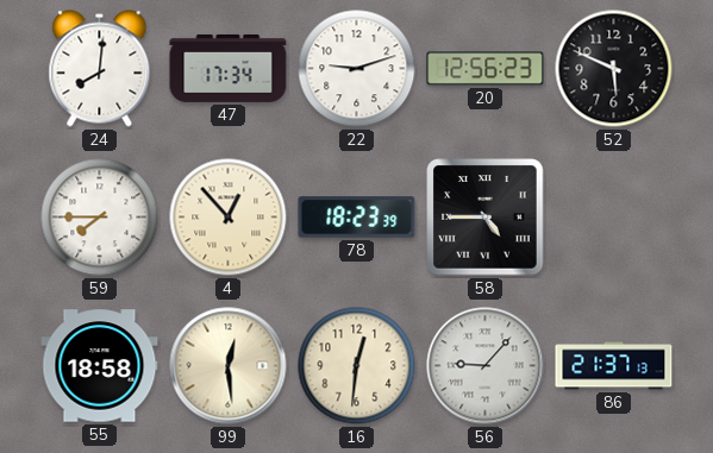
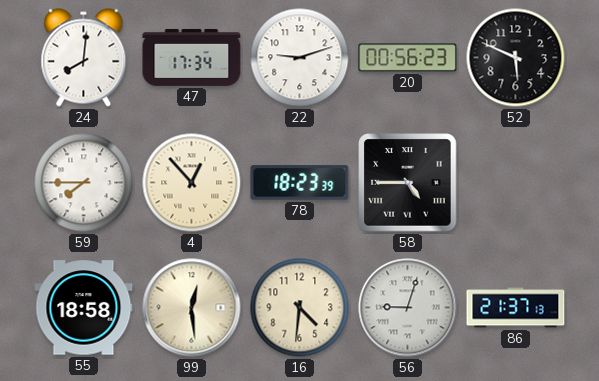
20: 12:56 -> 00:56
16: 12:31 -> 4:31
56: 9:07 -> 9:03
